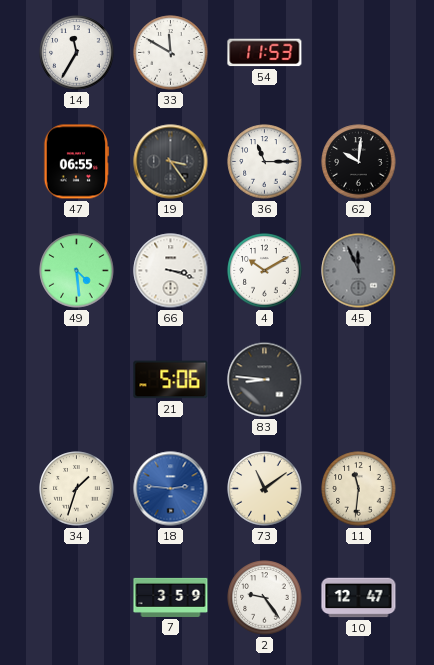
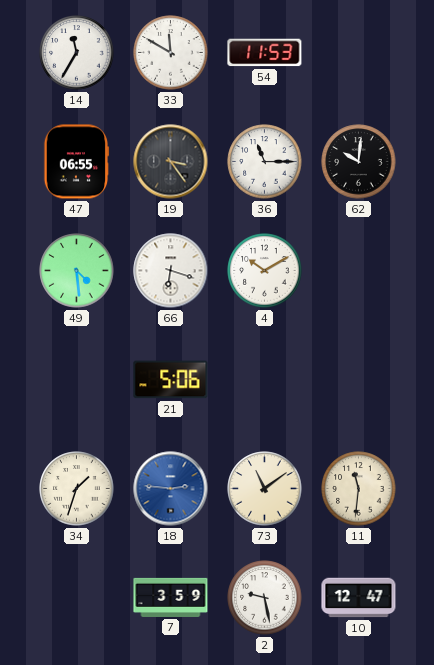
66: 3:18 -> 6:18
45: 11:56 -> none
83: 8:46 -> none
2: 9:24 -> 9:28
